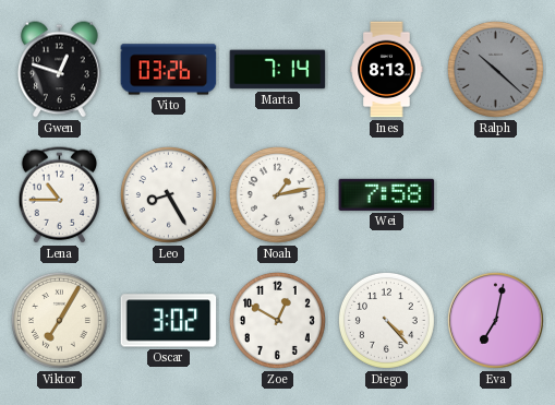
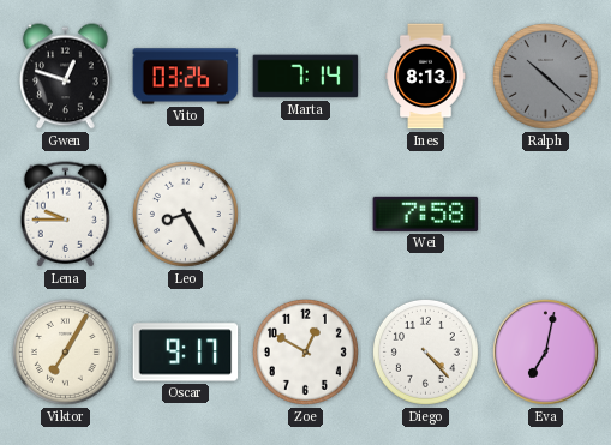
Lena: 10:45 -> 9:45
Noah: 1:13 -> none
Oscar: 3:02 -> 9:17
